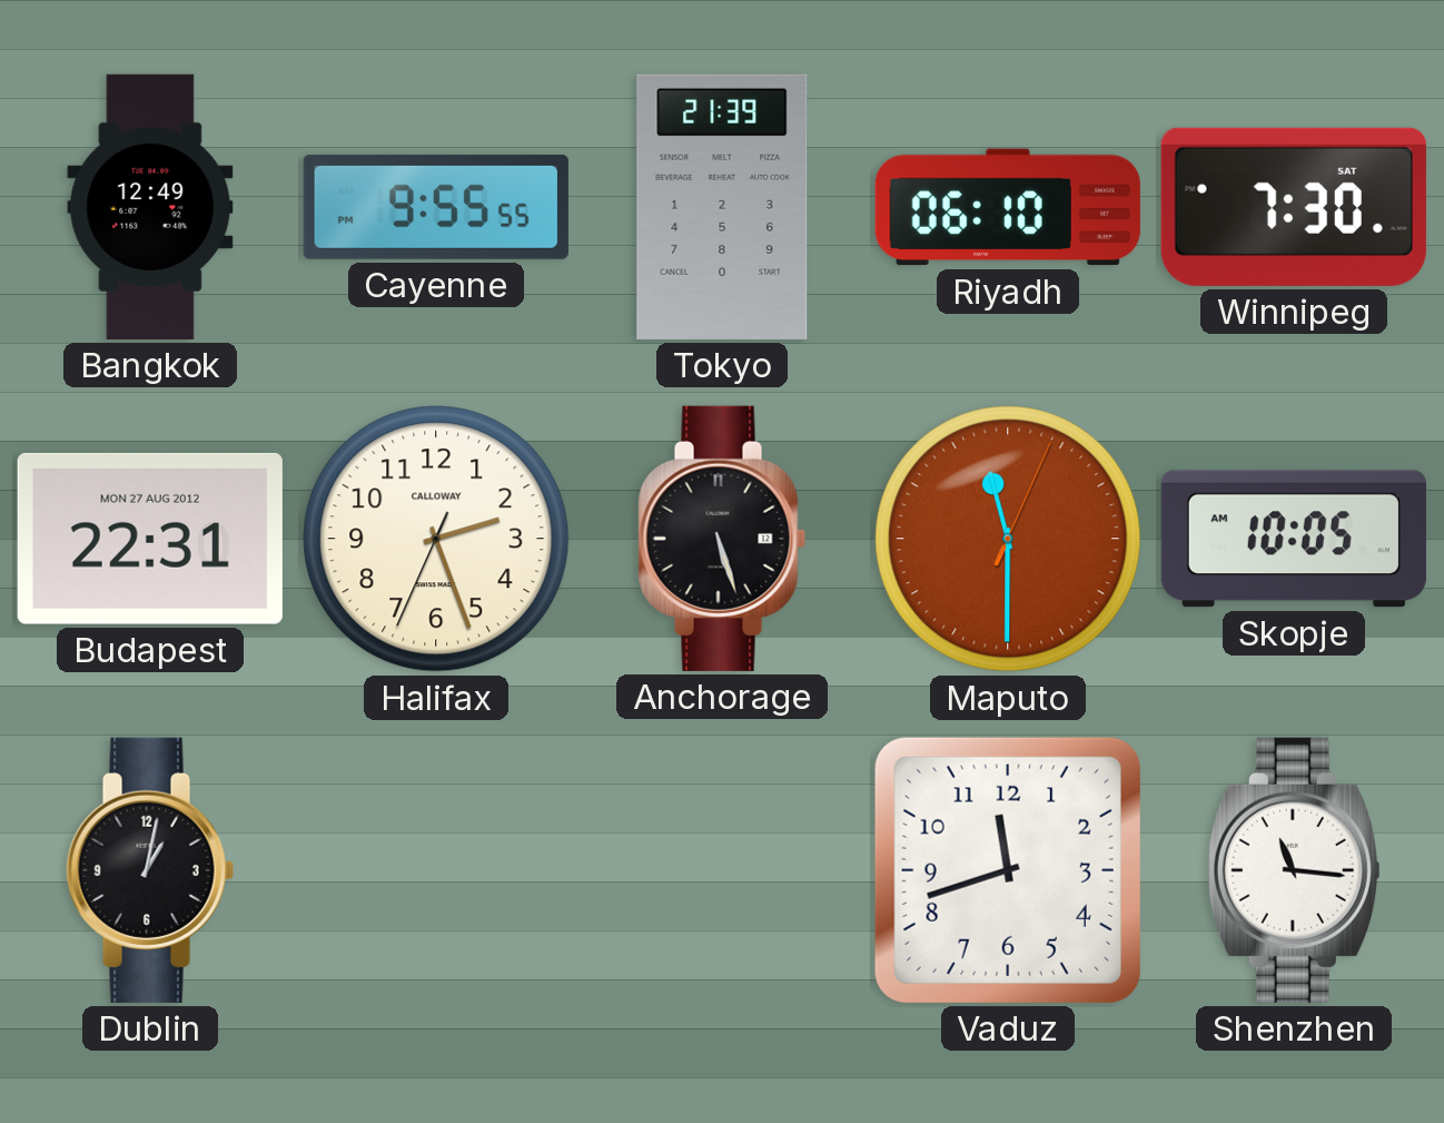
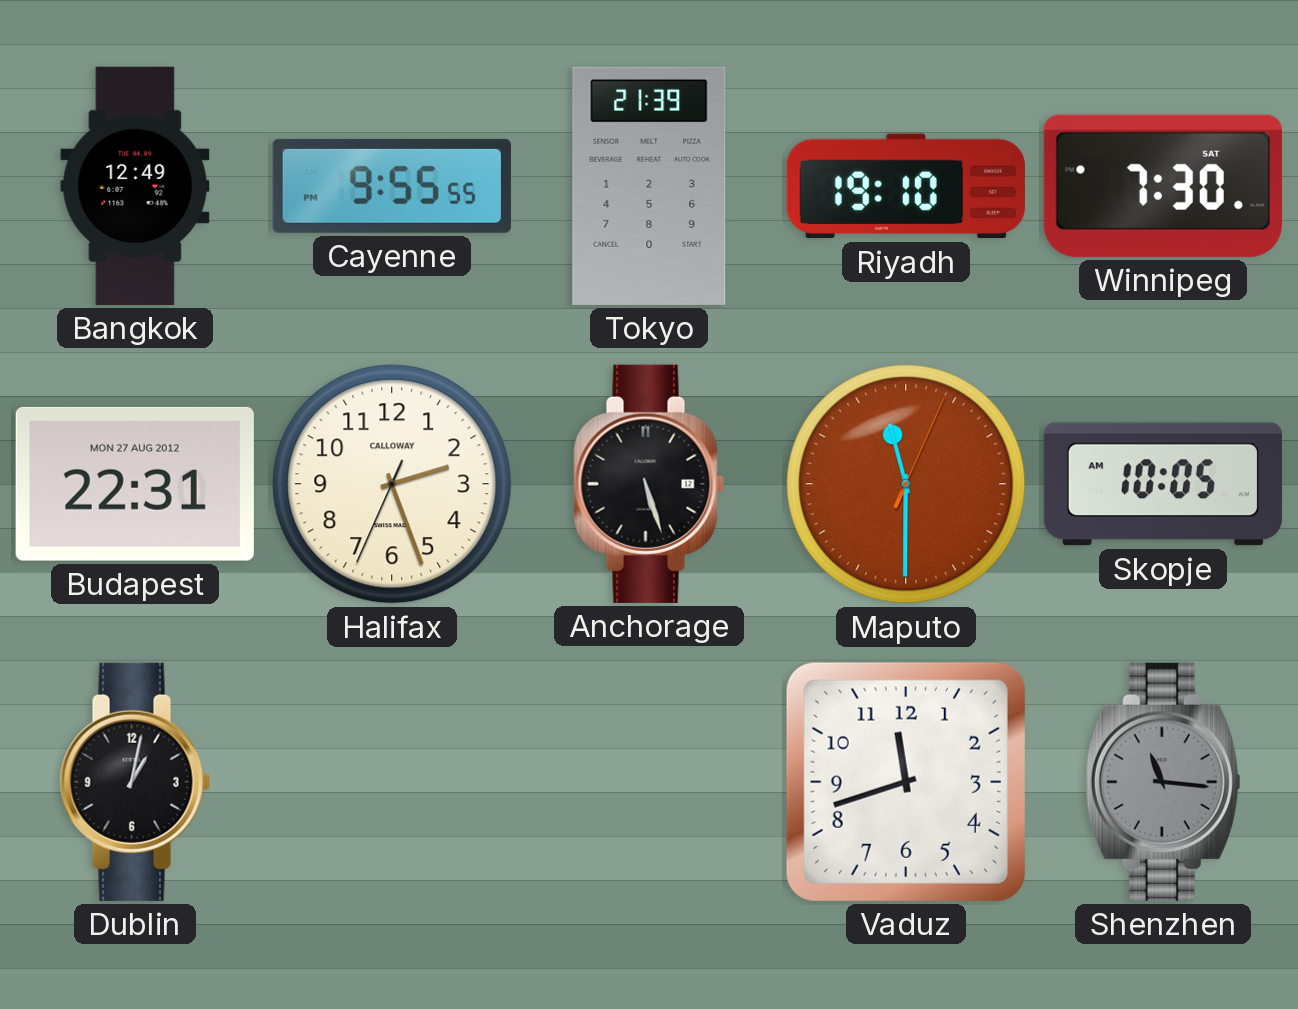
Riyadh: 06:10 -> 19:10
Shenzhen dial: white -> grey
